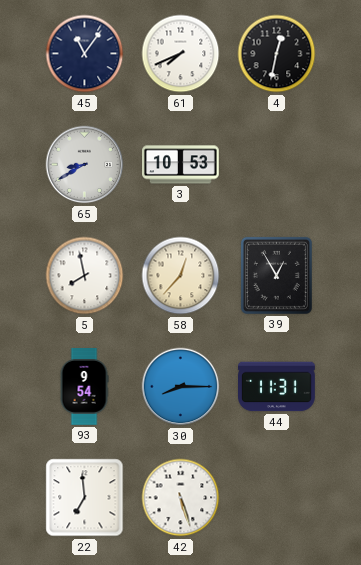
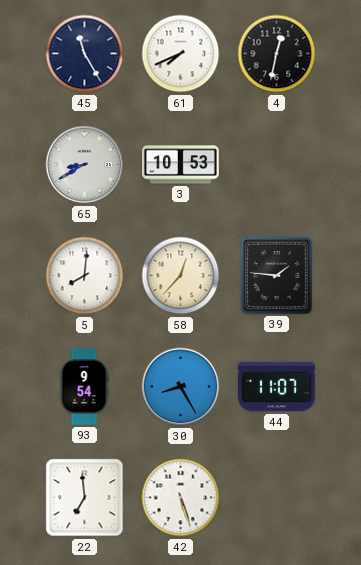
45: 11:06 -> 11:25
5: 7:58 -> 8:01
39: 12:55 -> 1:46
30: 8:15 -> 8:25
44: 11:31 -> 11:07
